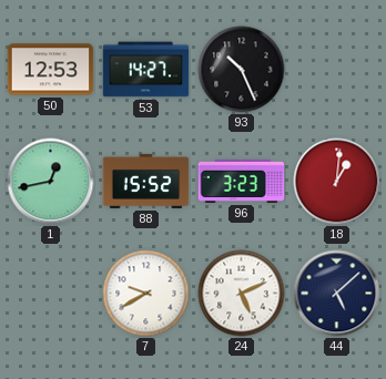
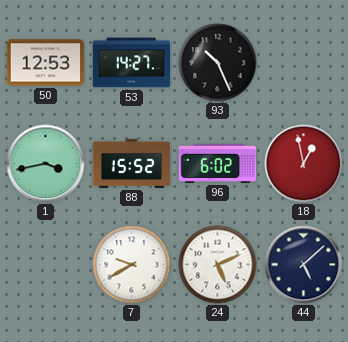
1: 12:43 -> 3:43
96: 3:23 -> 6:02
18: 1:01 -> 12:58
